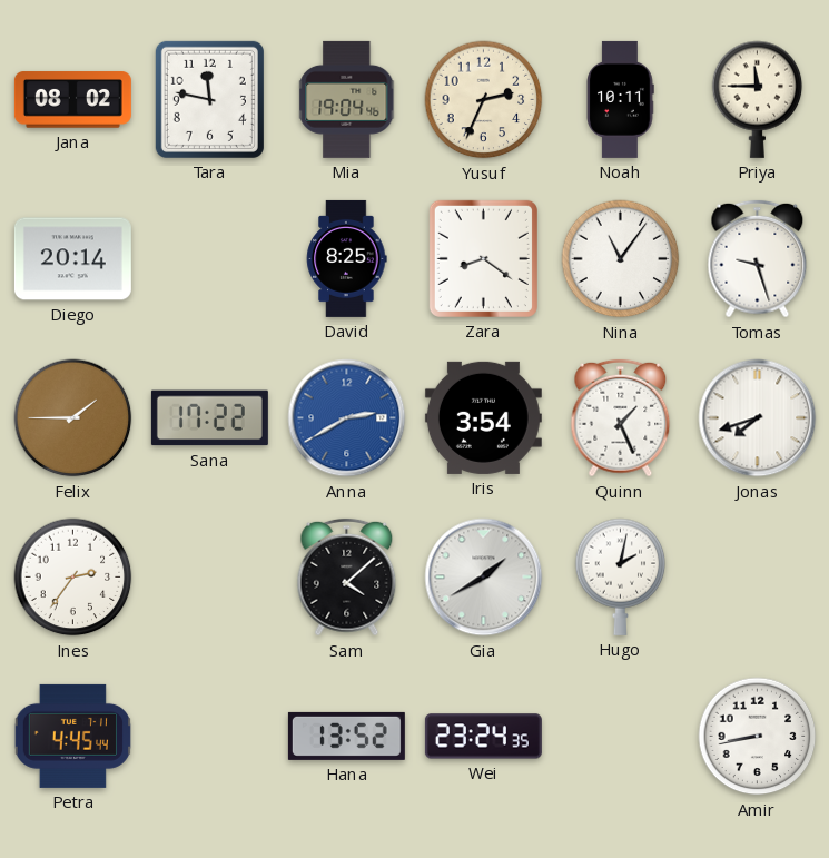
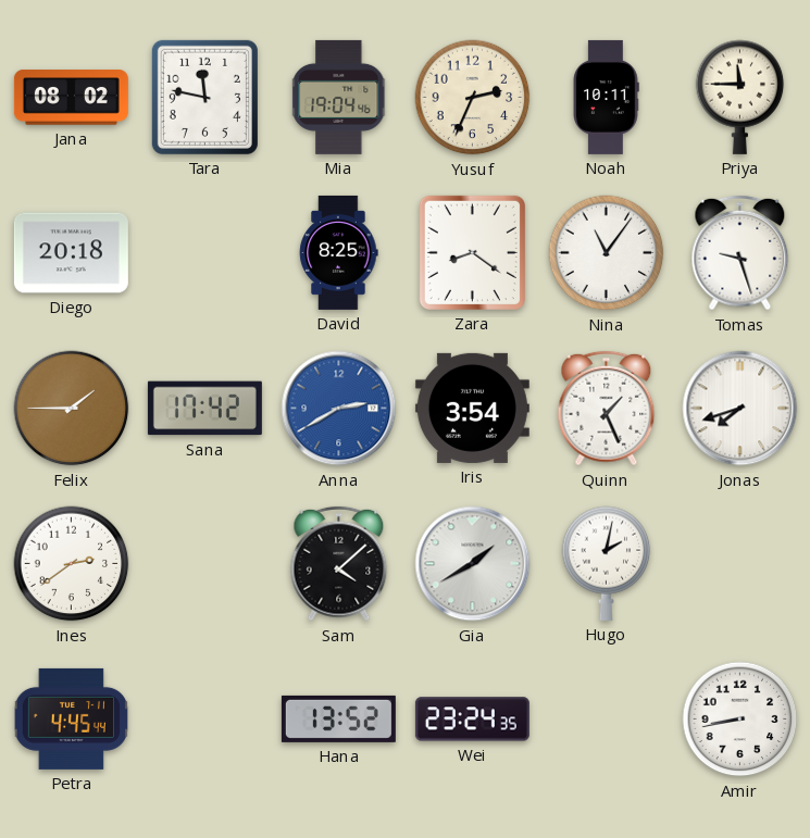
Diego: 20:14 -> 20:18
Sana: 17:22 -> 17:42
Ines: 2:36 -> 2:39
